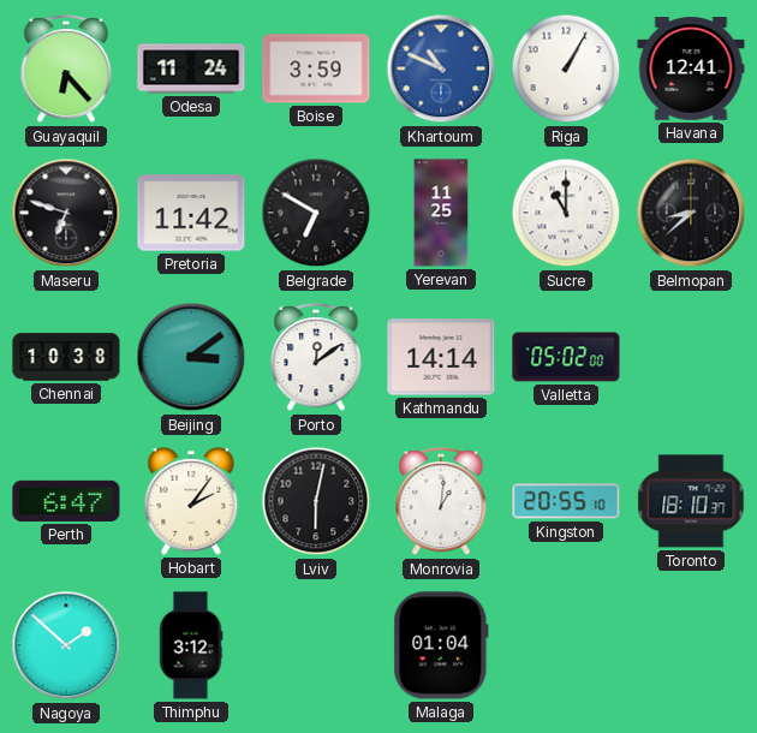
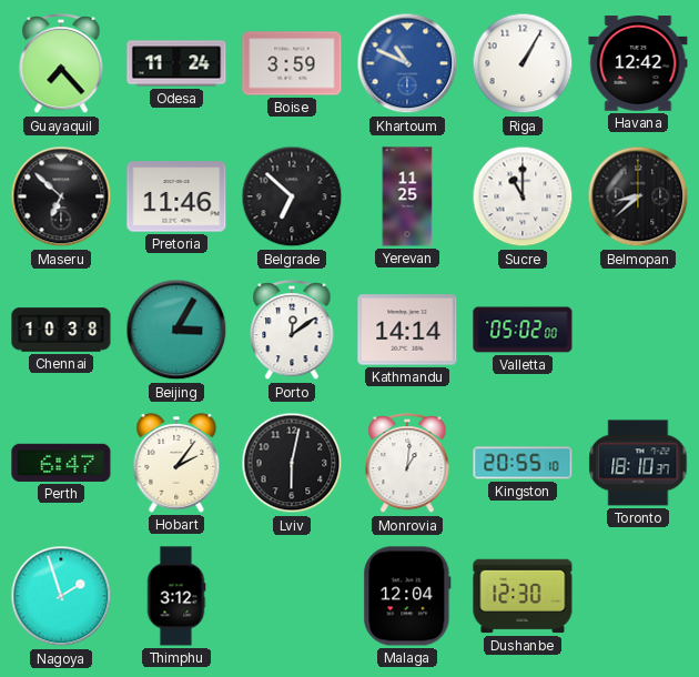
Guayaquil: 6:23 -> 7:23
Havana: 12:41 -> 12:42
Maseru: 6:48 -> 6:52
Pretoria: 11:42 -> 11:46
Belgrade: 6:50 -> 6:52
Beijing: 3:09 -> 3:05
Nagoya: 1:52 -> 1:57
Malaga: 01:04 -> 12:04
Dushanbe: none -> 12:30
